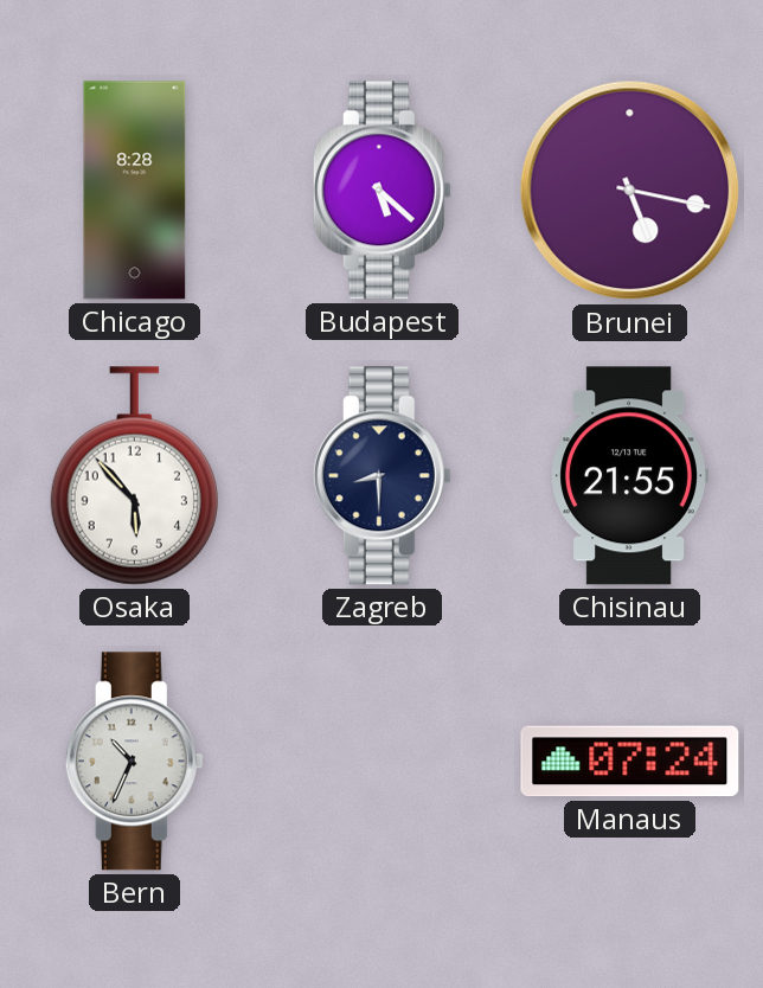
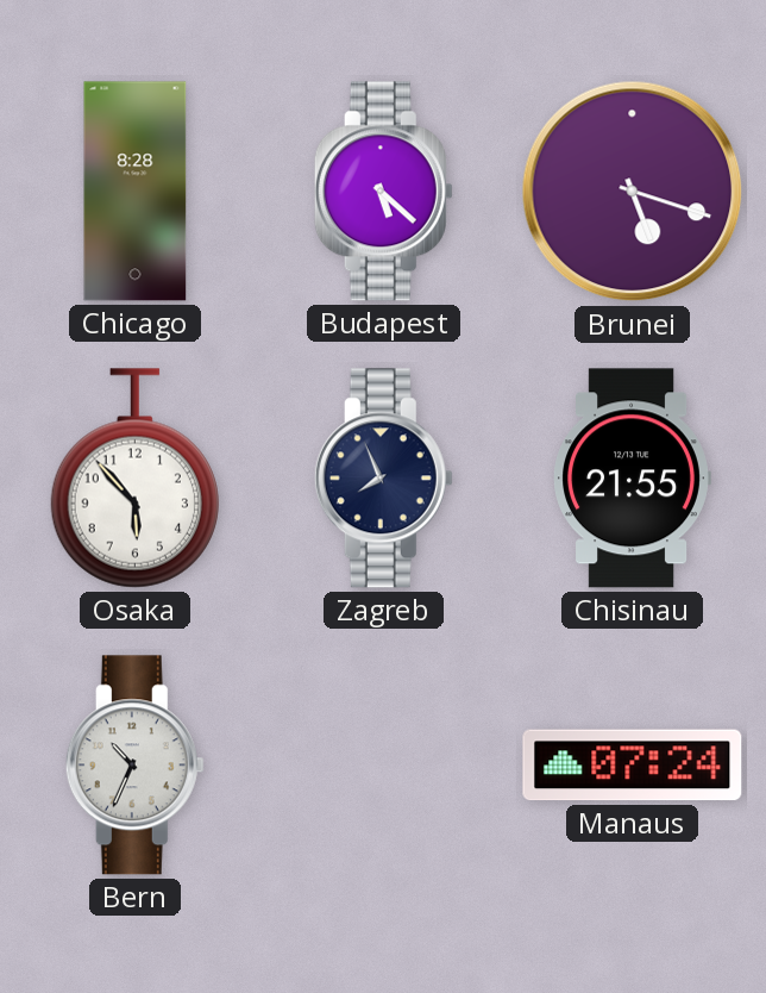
Brunei: 5:17 -> 5:18
Zagreb: 8:30 -> 7:56
